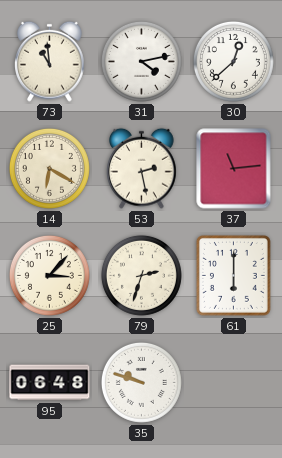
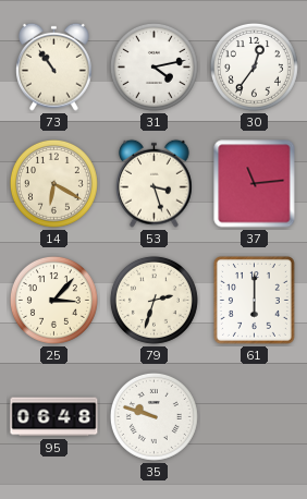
73: 10:59 -> 10:54
30: 12:38 -> 12:36
53: 2:28 -> 3:27
